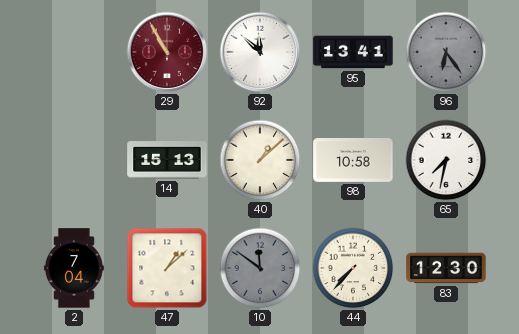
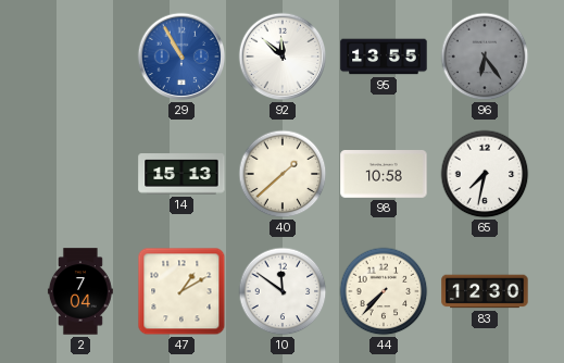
29 dial: burgundy -> blue
95: 13:41 -> 13:55
40: 1:08 -> 1:38
47: 1:08 -> 1:10
10 dial: grey -> white
